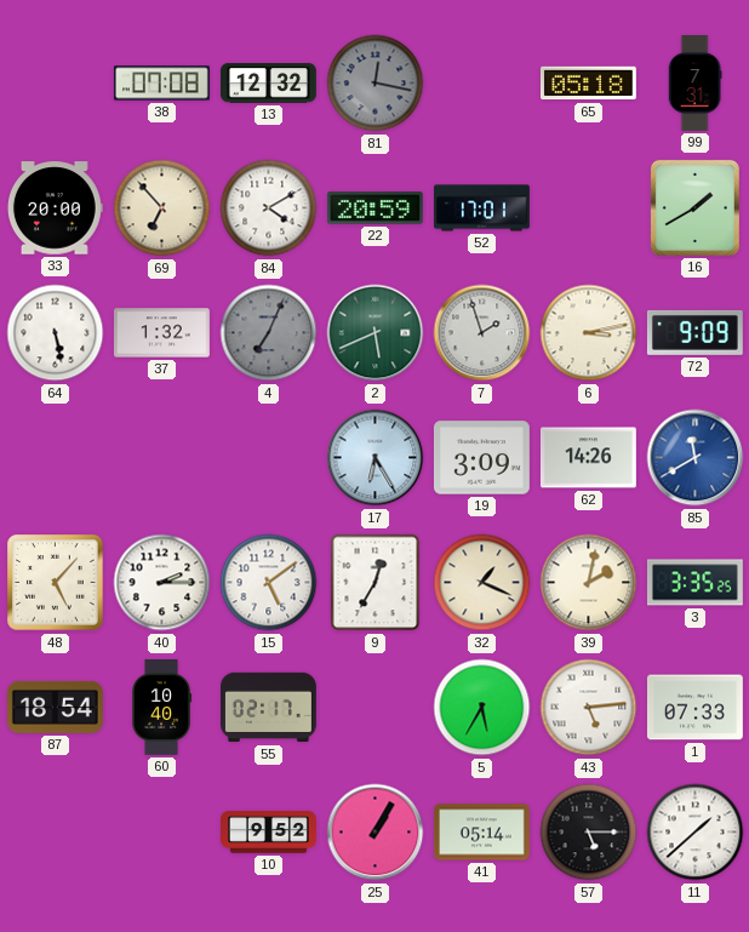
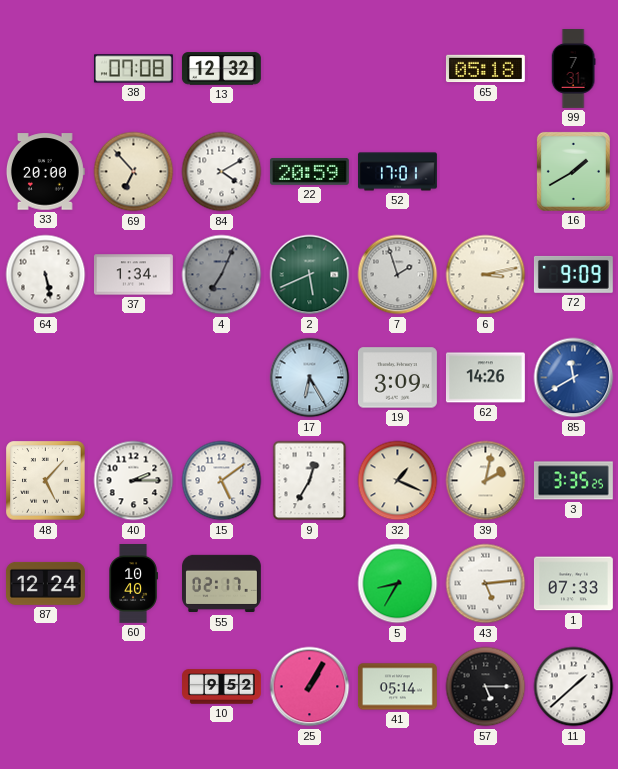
81: 12:17 -> none
37: 1:32 -> 1:34
87: 18:54 -> 12:24
5: 5:35 -> 8:35
